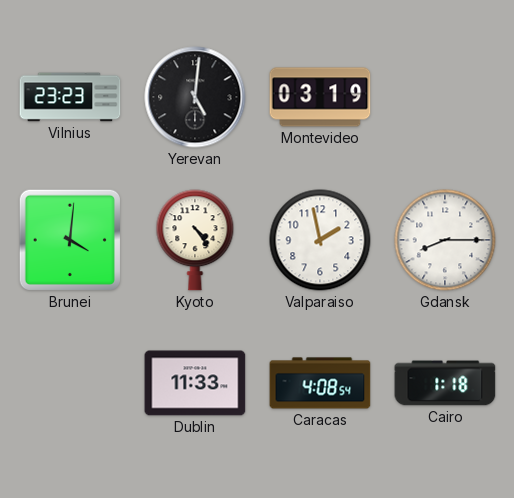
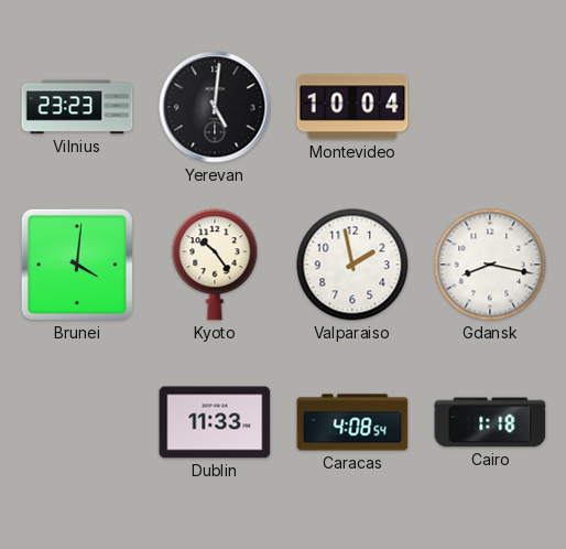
Montevideo: 03:19 -> 10:04
Kyoto: 4:24 -> 10:24
Gdansk: 8:15 -> 8:17
